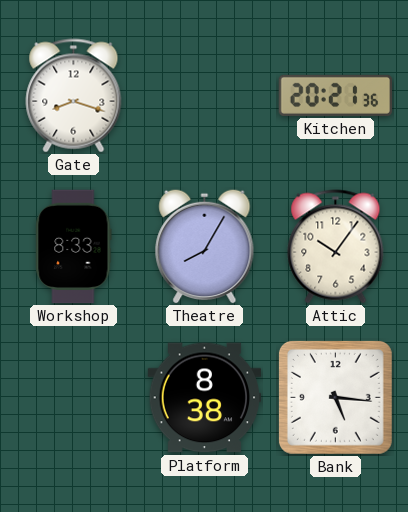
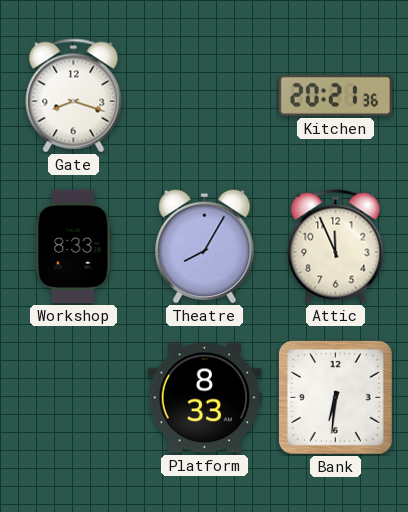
Attic: 10:06 -> 11:56
Platform: 8:38 -> 8:33
Bank: 5:16 -> 6:31
